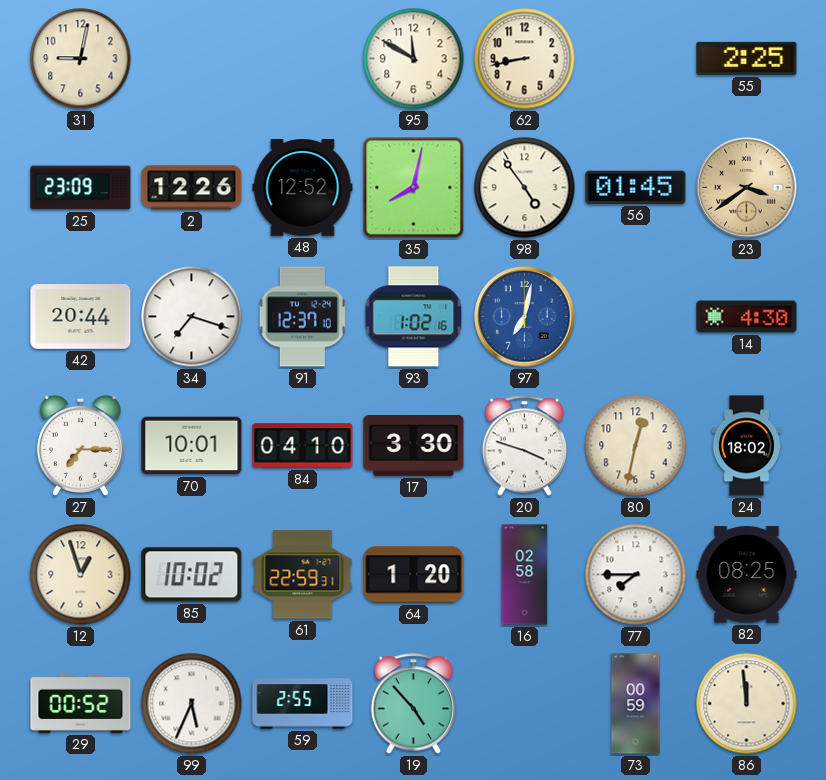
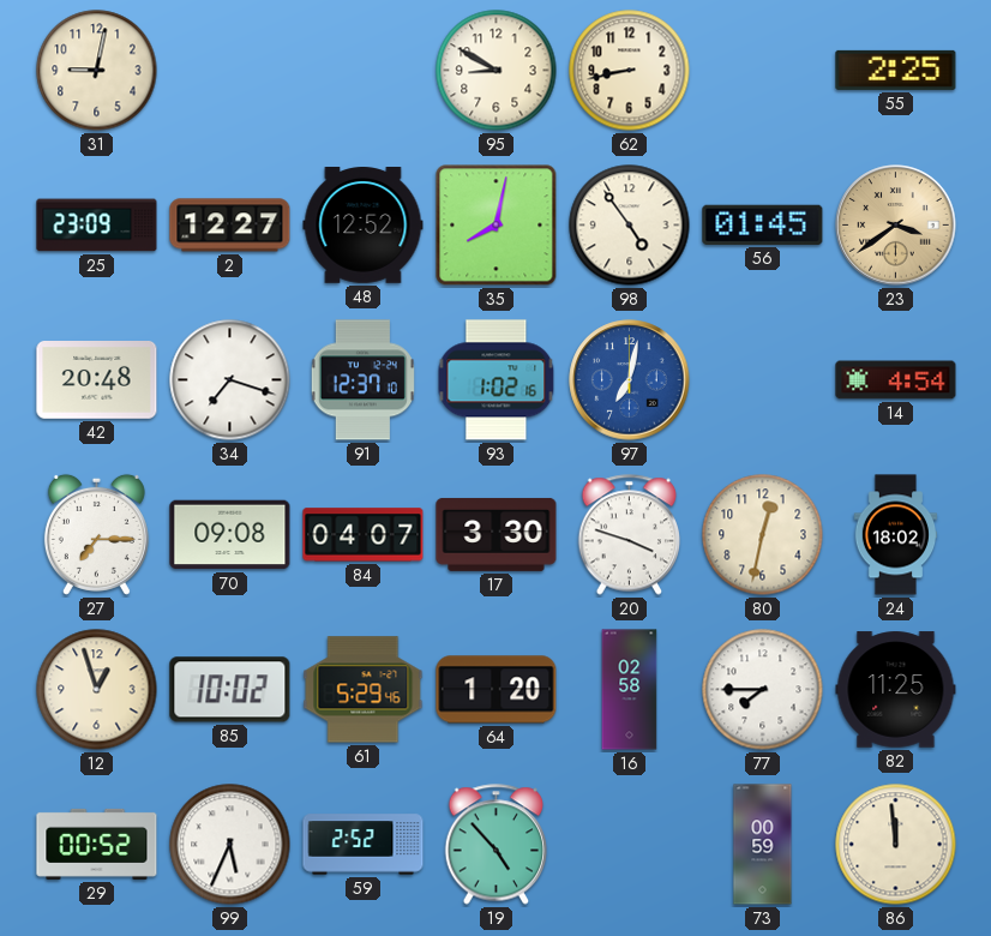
95: 11:50 -> 8:50
2: 12:26 -> 12:27
42: 20:44 -> 20:48
14: 4:30 -> 4:54
70: 10:01 -> 09:08
84: 04:10 -> 04:07
61: 22:59 -> 5:29
82: 08:25 -> 11:25
59: 2:55 -> 2:52
